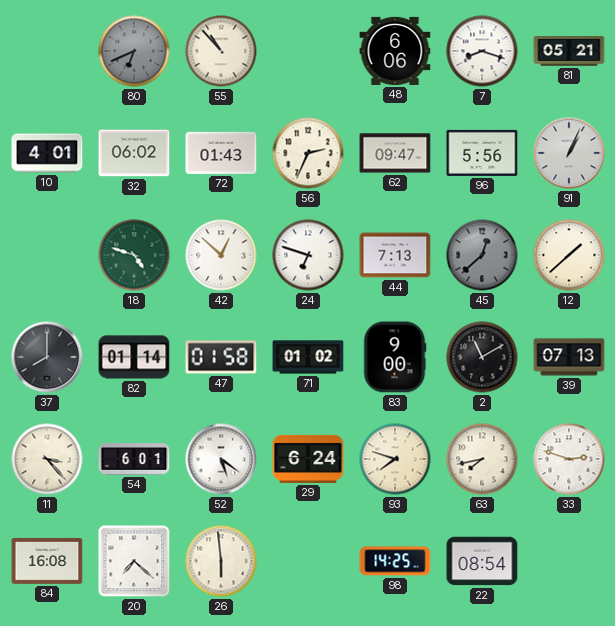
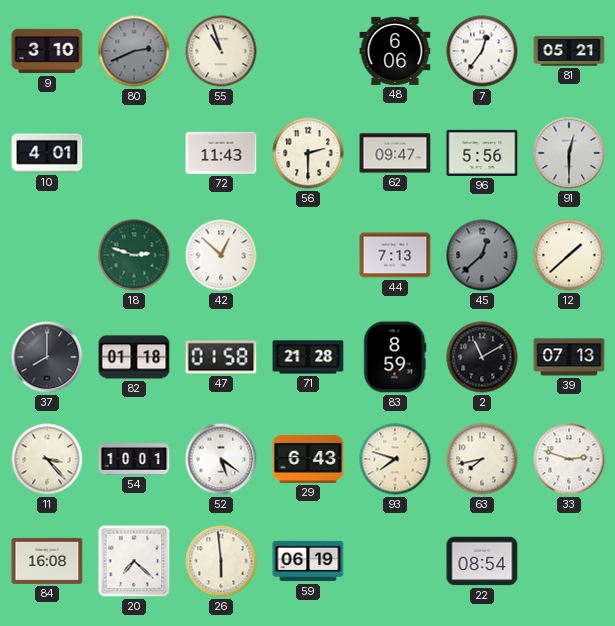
9: none -> 3:10
80: 6:41 -> 2:41
55: 10:53 -> 10:57
7: 8:18 -> 12:36
32: 06:02 -> none
72: 01:43 -> 11:43
56: 2:34 -> 2:30
91: 1:04 -> 12:30
18: 4:48 -> 2:48
24: 6:48 -> none
82: 01:14 -> 01:18
71: 01:02 -> 21:28
83: 9:00 -> 8:59
54: 6:01 -> 10:01
29: 6:24 -> 6:43
59: none -> 06:19
98: 14:25 -> none
